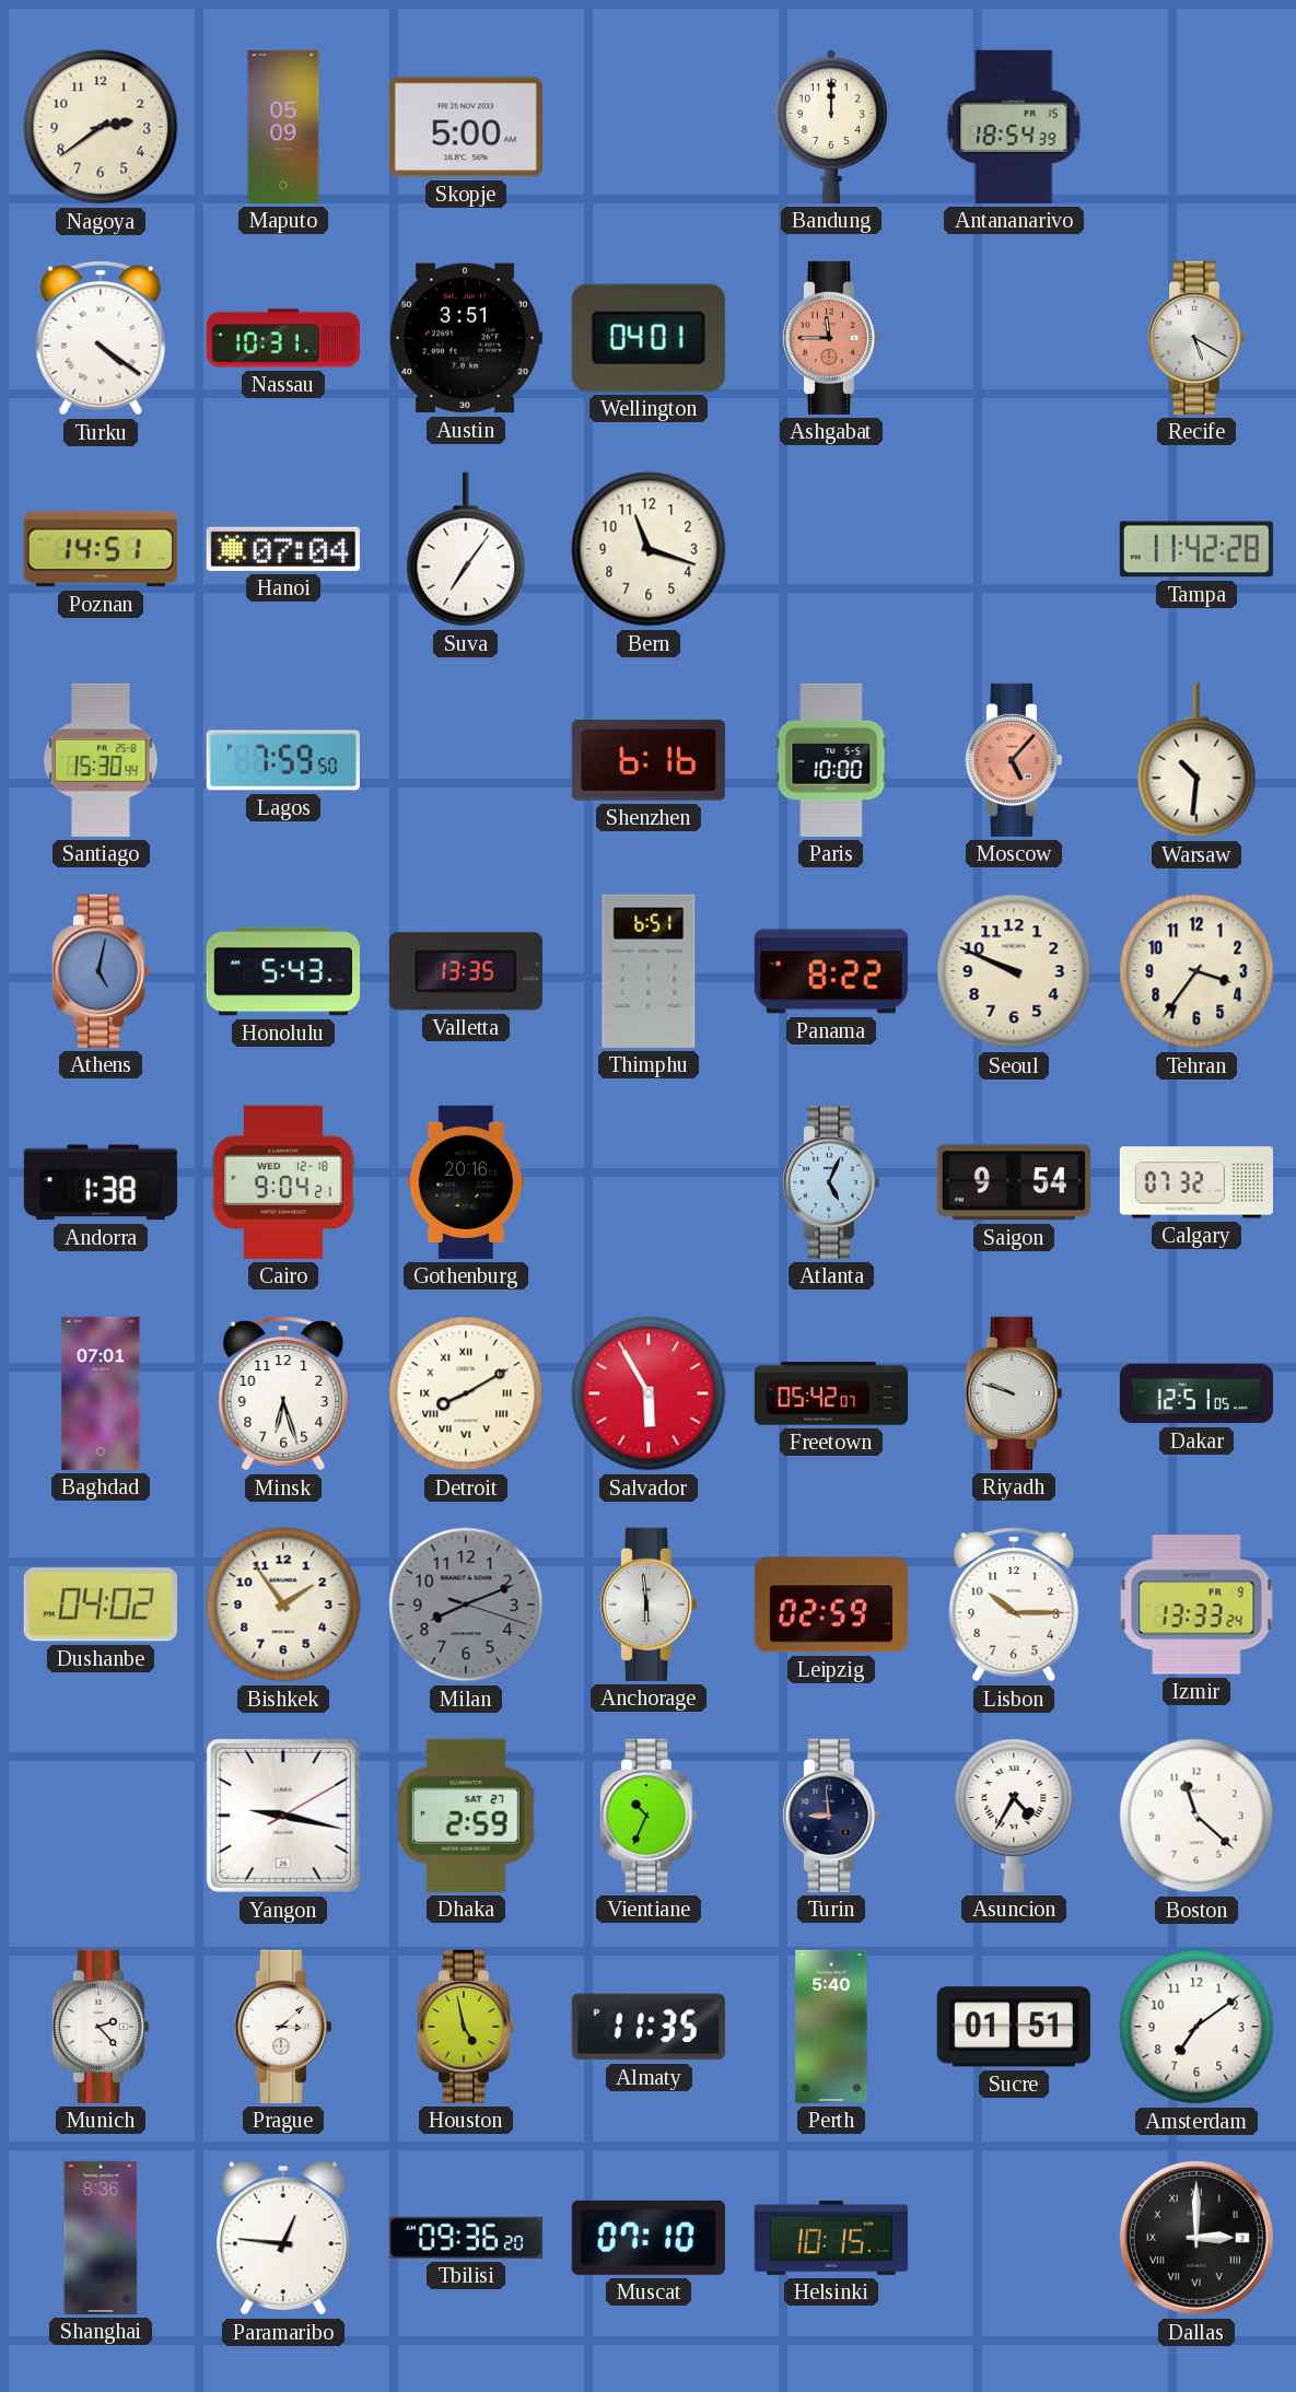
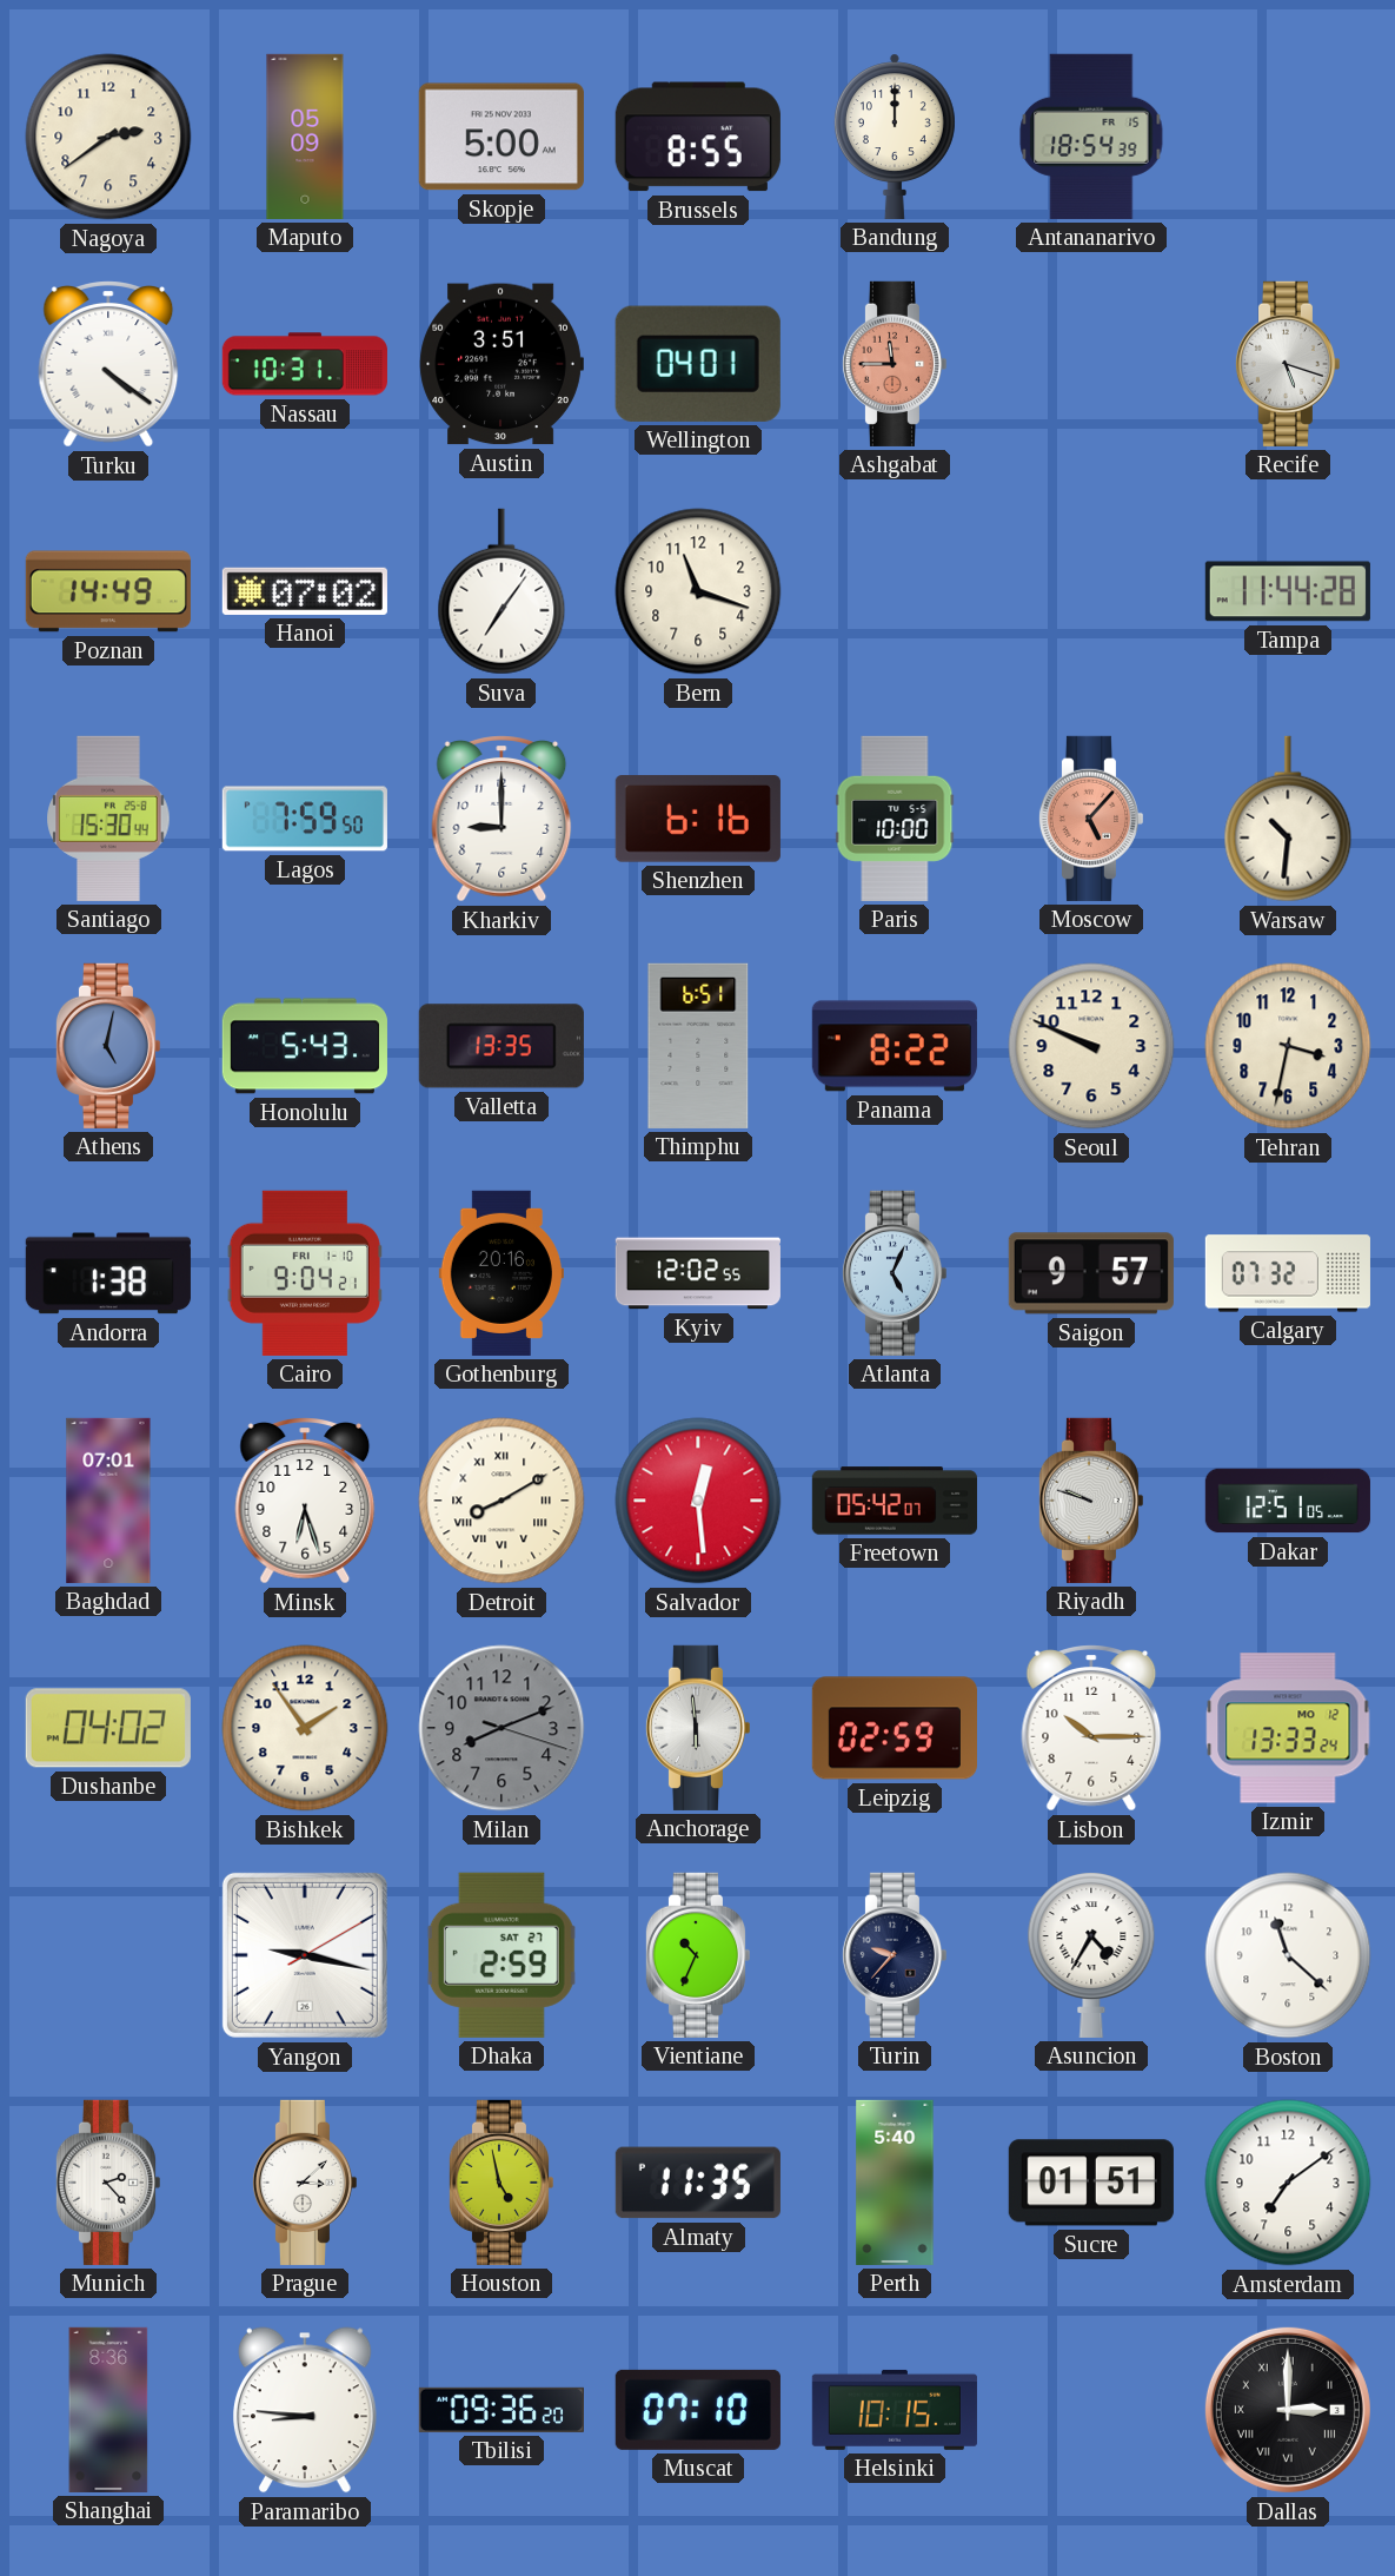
Brussels: none -> 8:55
Recife: 5:20 -> 5:18
Poznan: 14:51 -> 14:49
Hanoi: 07:04 -> 07:02
Tampa: 11:42 -> 11:44
Kharkiv: none -> 9:00
Tehran: 3:36 -> 3:32
Cairo date: WED 12-18 -> FRI 1-10
Kyiv: none -> 12:02
Saigon: 9:54 -> 9:57
Salvador: 5:55 -> 12:29
Izmir date: FR 9 -> MO 12
Turin: 8:59 -> 9:37
Paramaribo: 12:46 -> 8:46
